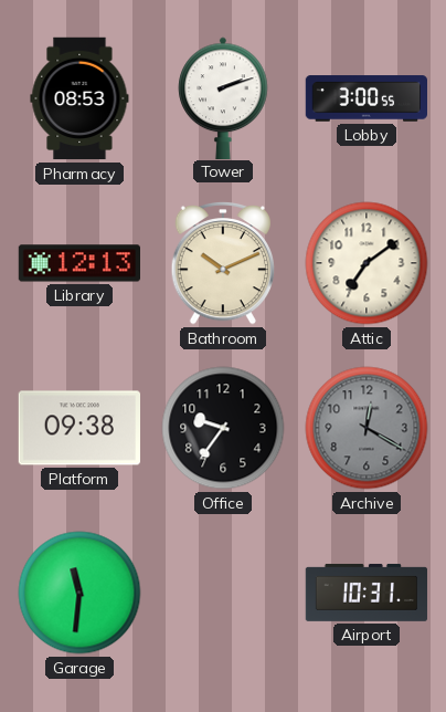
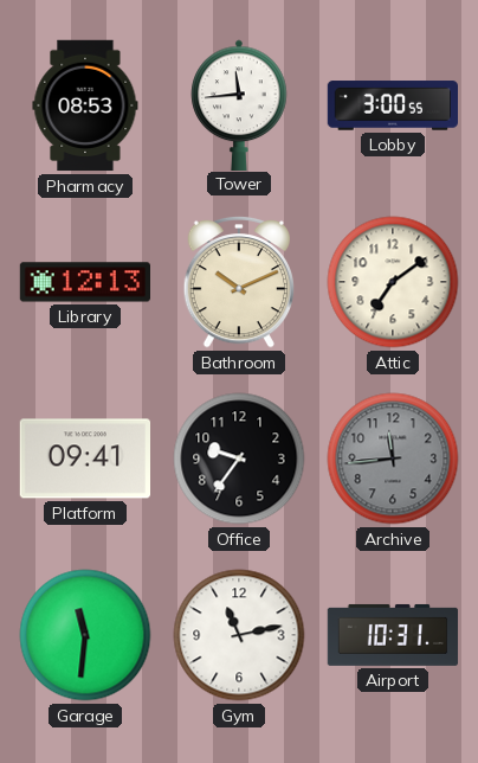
Tower: 2:12 -> 11:44
Platform: 09:38 -> 09:41
Archive: 12:20 -> 11:44
Gym: none -> 11:13
